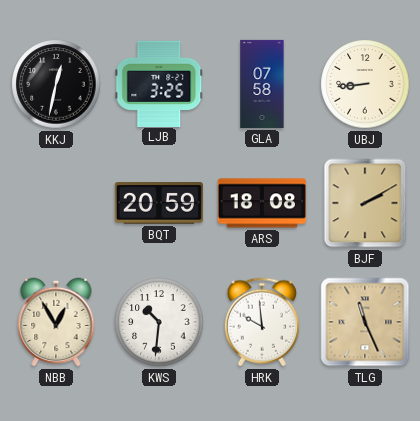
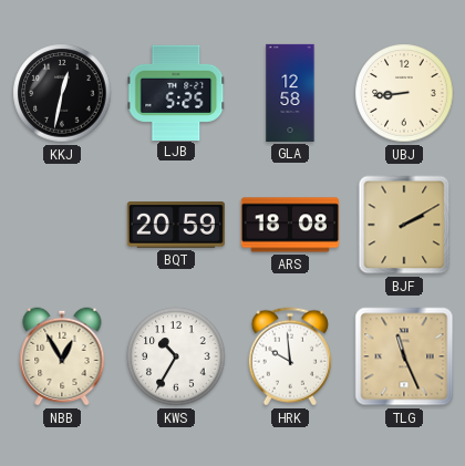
LJB: 3:25 -> 5:25
GLA: 07:58 -> 12:58
KWS: 10:31 -> 10:35
